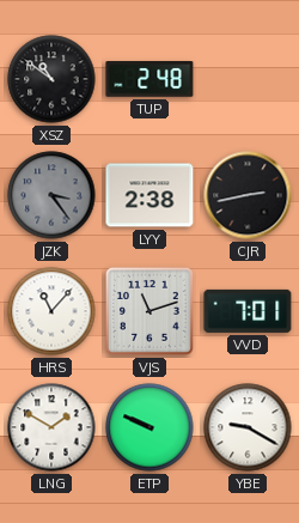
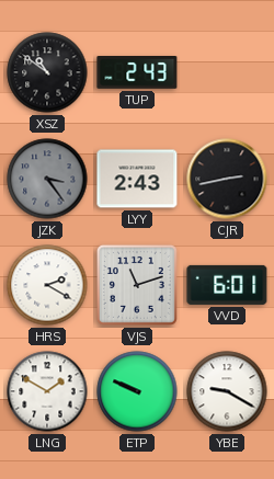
TUP: 2:48 -> 2:43
LYY: 2:38 -> 2:43
HRS: 11:07 -> 2:20
VVD: 7:01 -> 6:01
